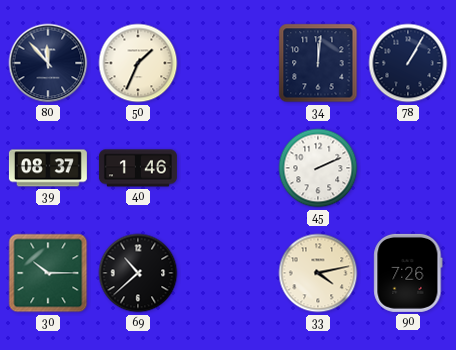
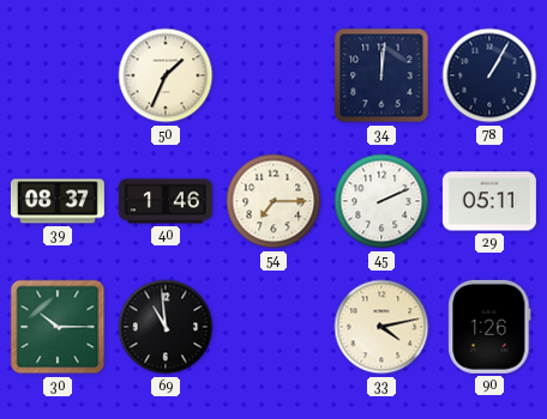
80: 11:53 -> none
54: none -> 7:15
29: none -> 05:11
69: 10:38 -> 10:59
90: 7:26 -> 1:26
